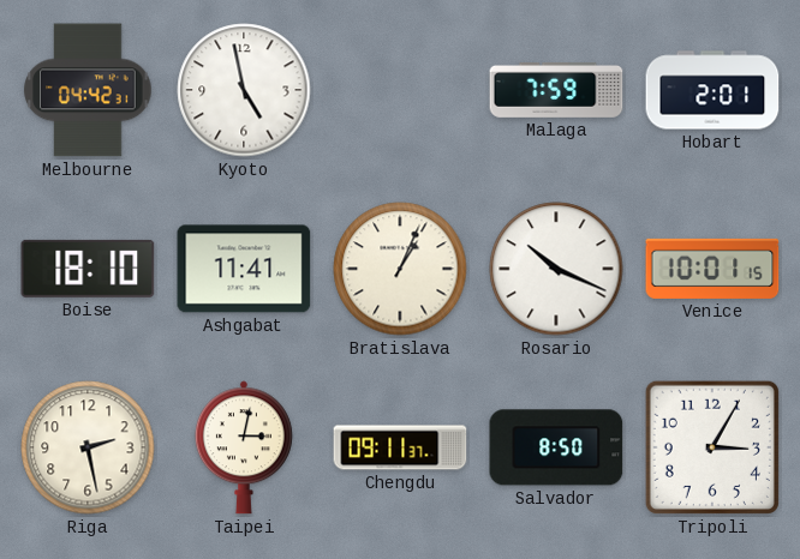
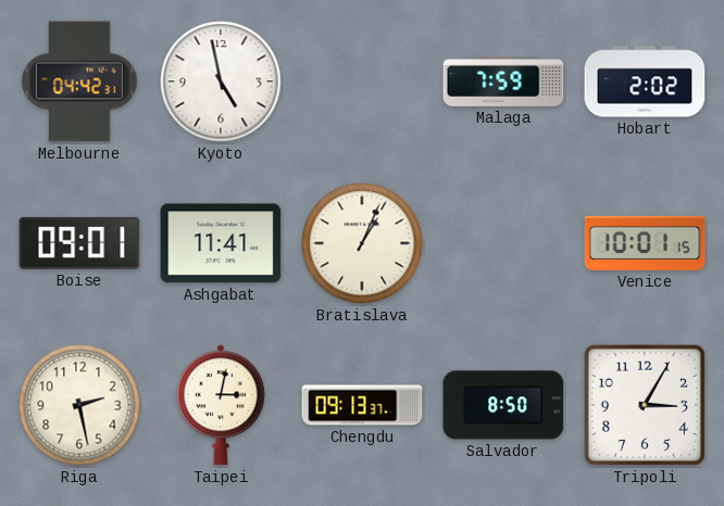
Hobart: 2:01 -> 2:02
Boise: 18:10 -> 09:01
Rosario: 10:19 -> none
Chengdu: 09:11 -> 09:13
